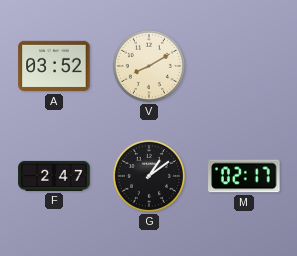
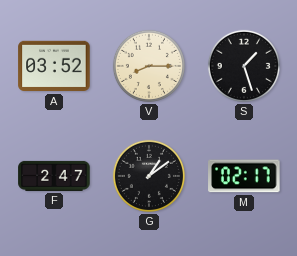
V: 8:10 -> 8:15
S: none -> 1:27
